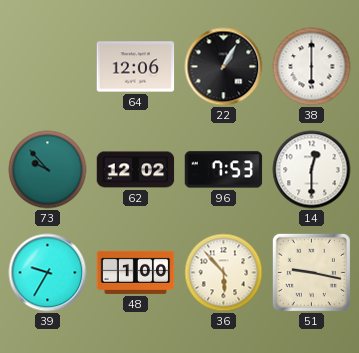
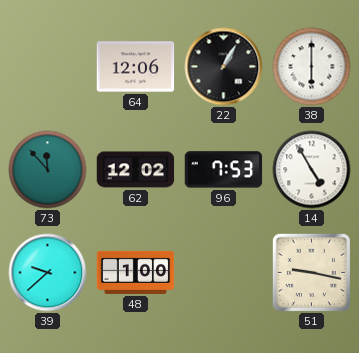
73: 9:53 -> 11:53
14: 12:30 -> 4:55
39: 9:35 -> 9:38
36: 5:53 -> none
